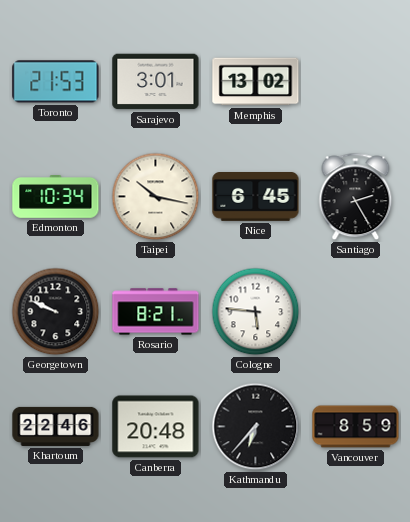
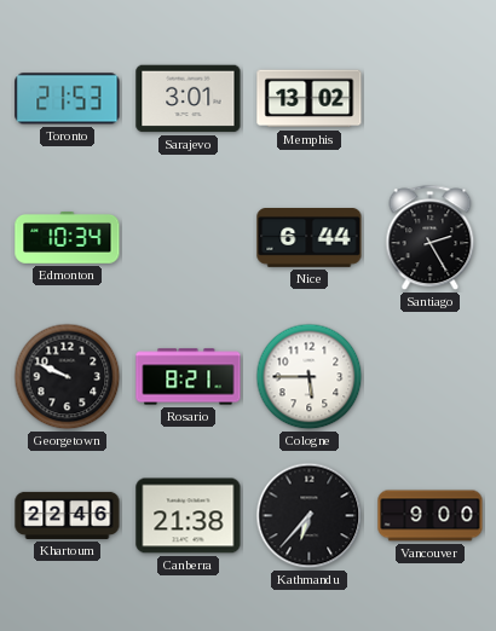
Taipei: 10:17 -> none
Nice: 6:45 -> 6:44
Cologne: 5:46 -> 5:45
Canberra: 20:48 -> 21:38
Vancouver: 8:59 -> 9:00
